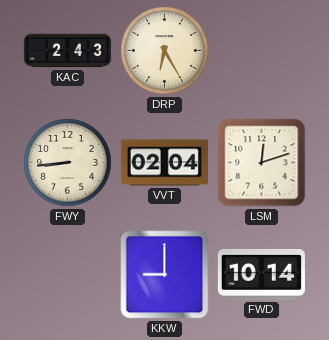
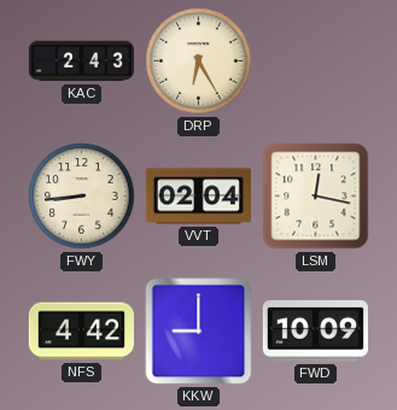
LSM: 12:12 -> 12:17
NFS: none -> 4:42
FWD: 10:14 -> 10:09
